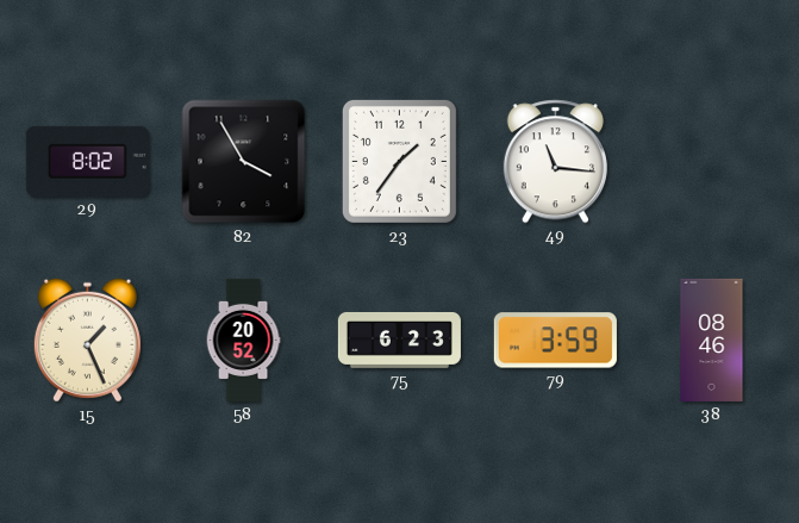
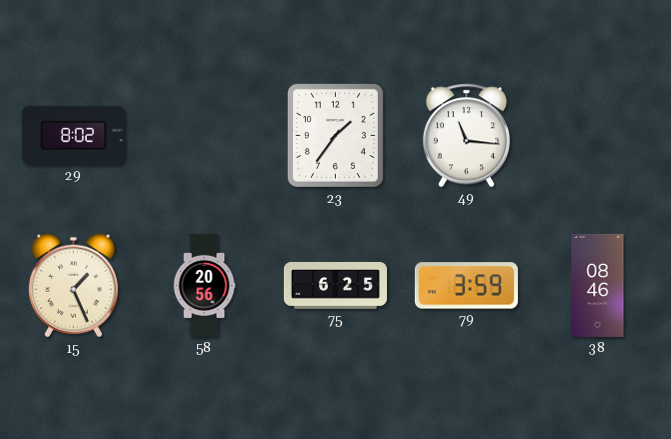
82: 3:55 -> none
58: 20:52 -> 20:56
75: 6:23 -> 6:25
